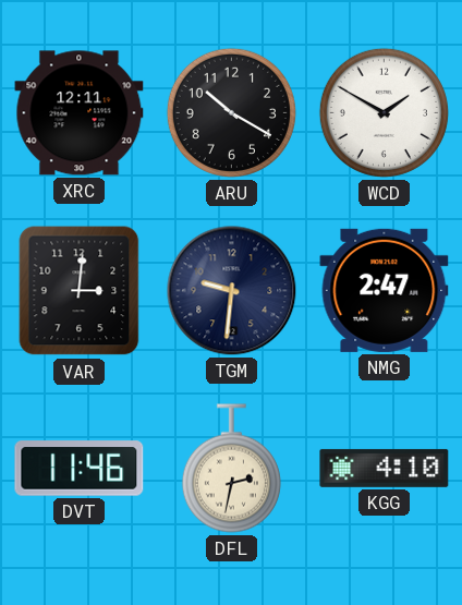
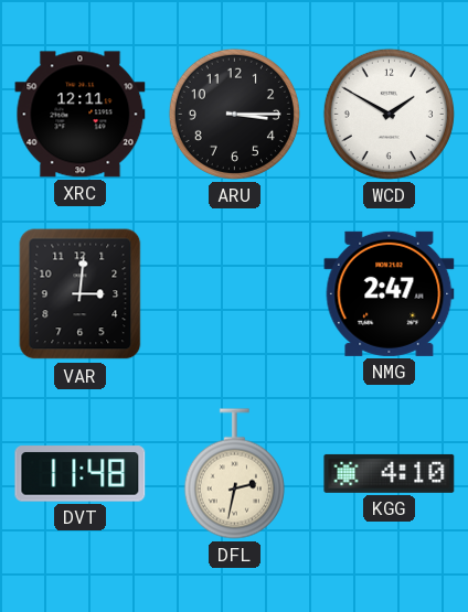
ARU: 10:20 -> 3:15
TGM: 9:31 -> none
DVT: 11:46 -> 11:48
